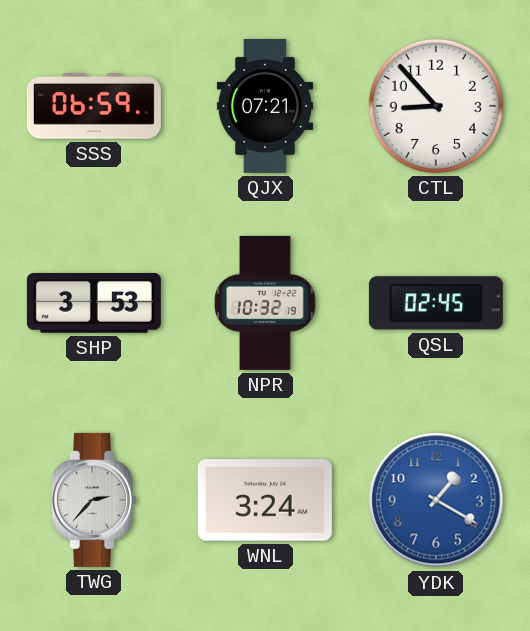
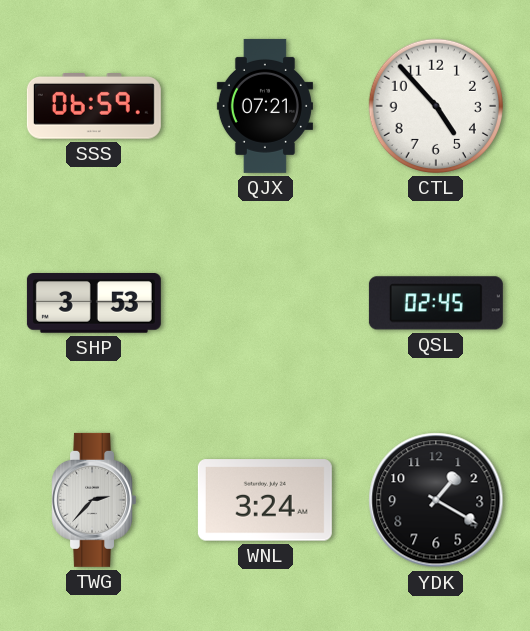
CTL: 8:53 -> 4:53
NPR: 10:32 -> none
YDK dial: blue -> black
